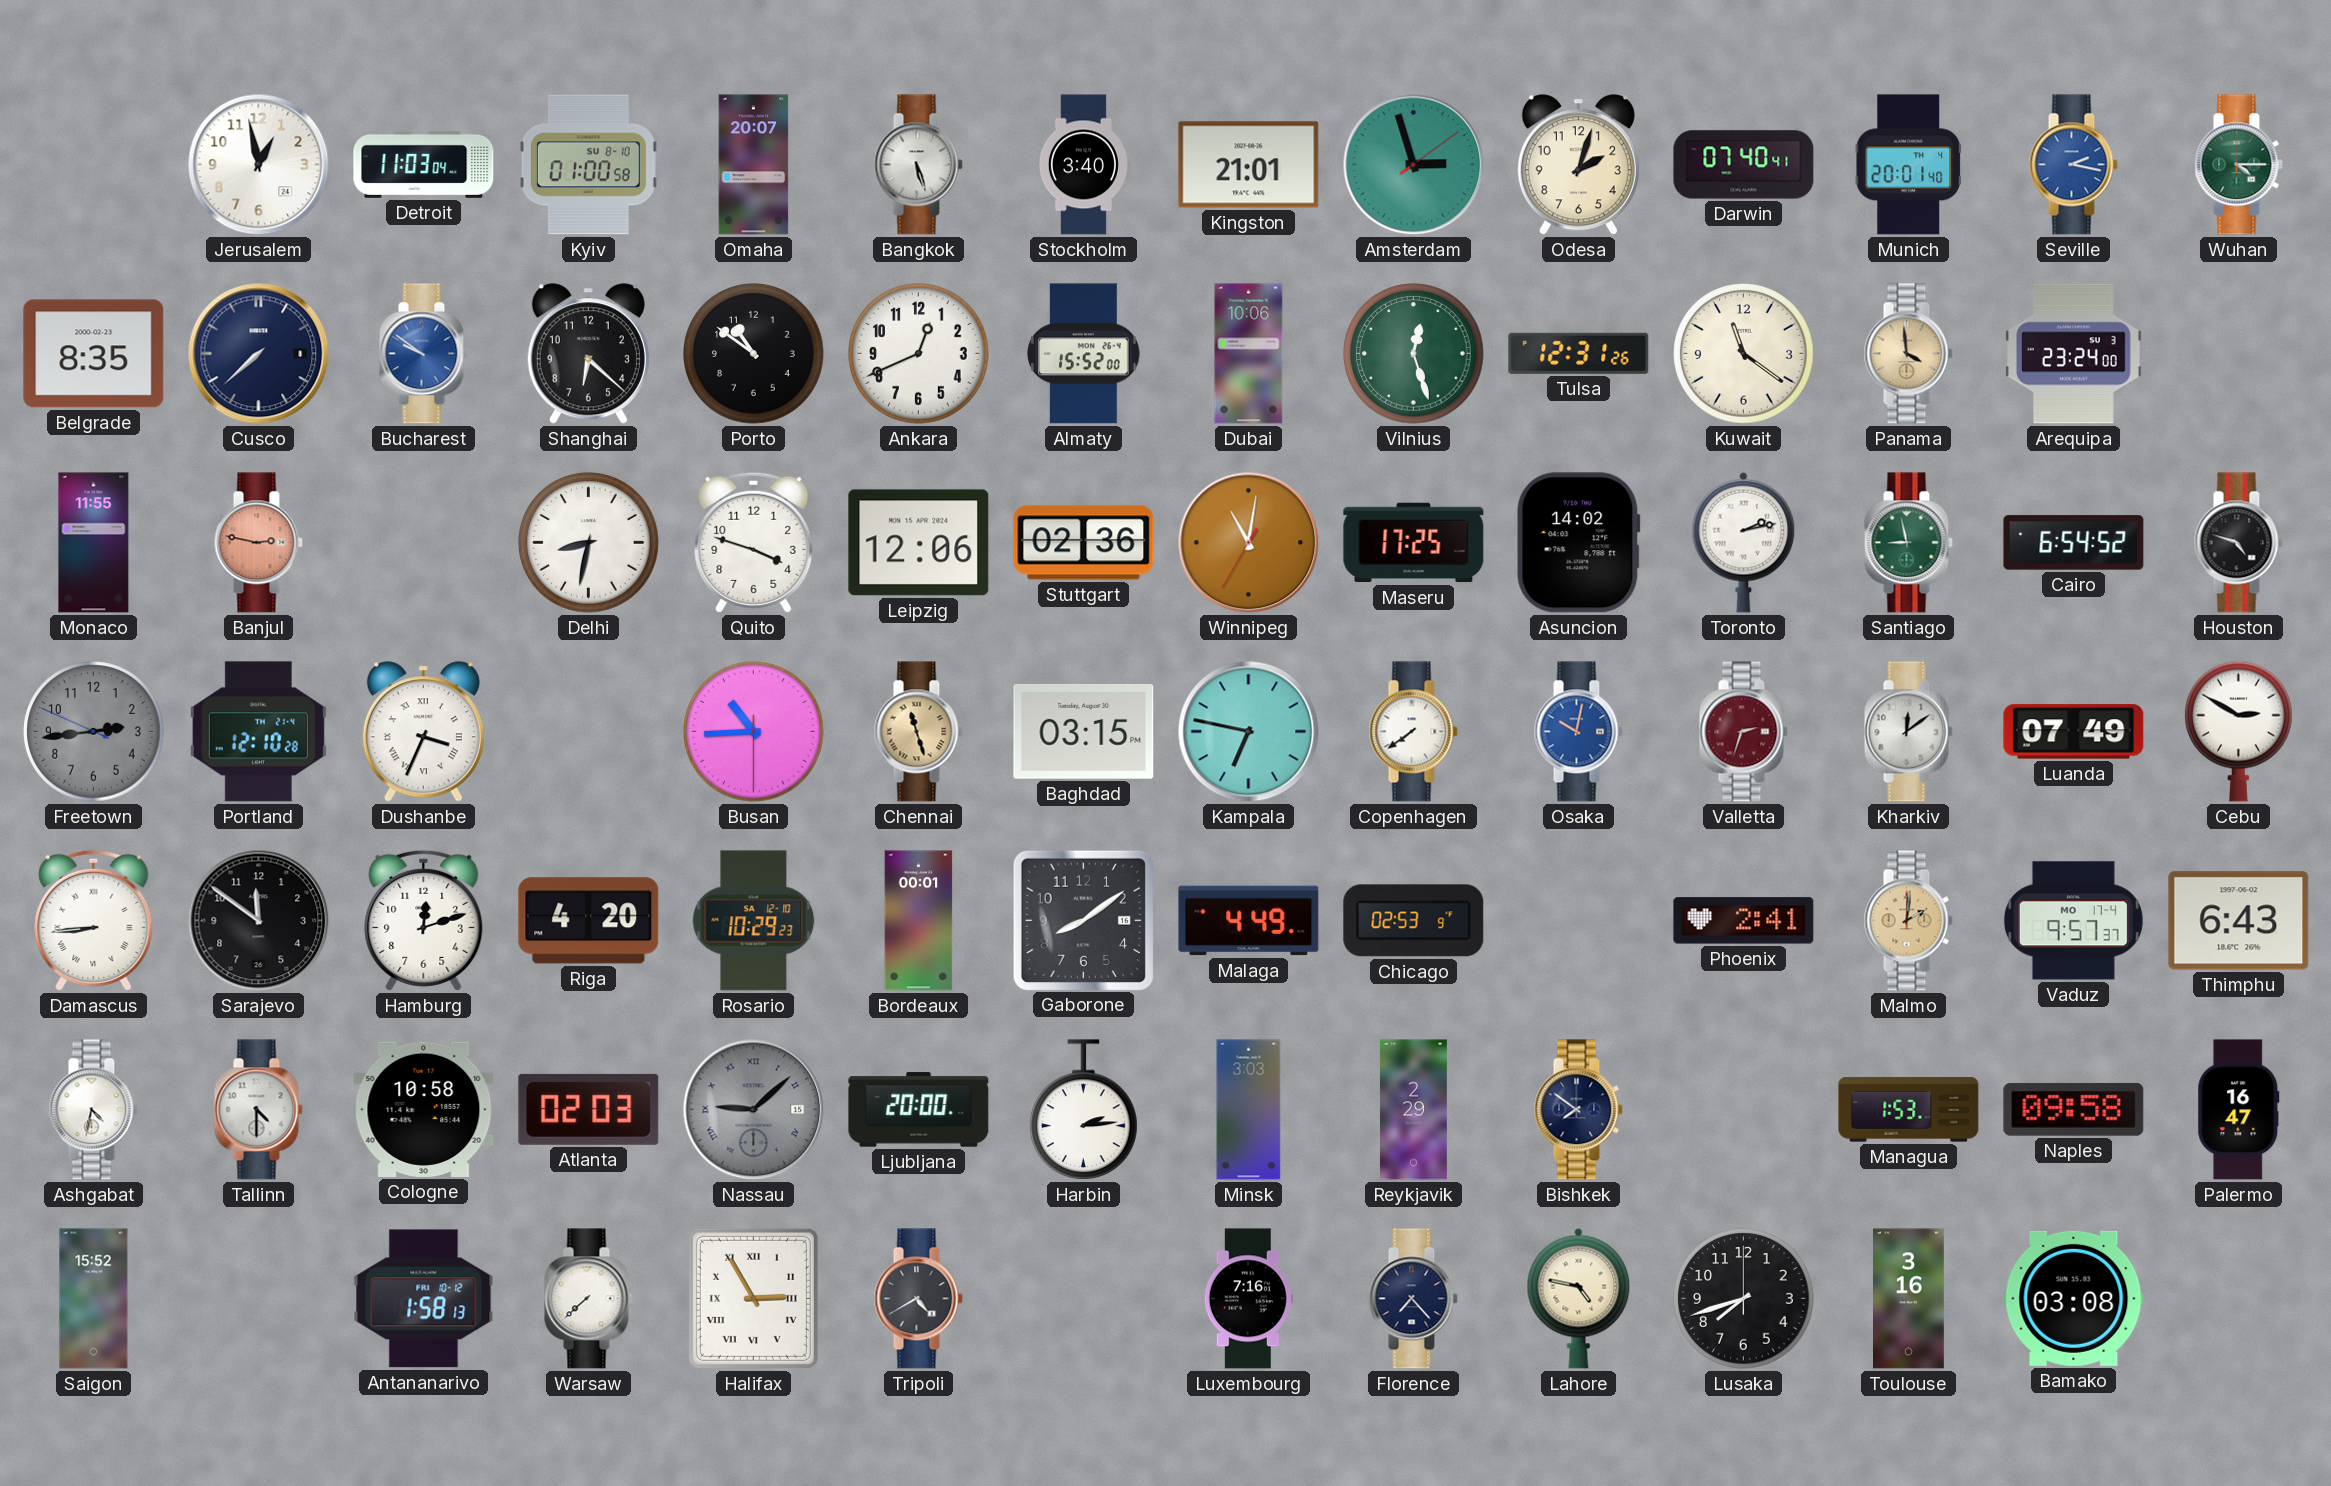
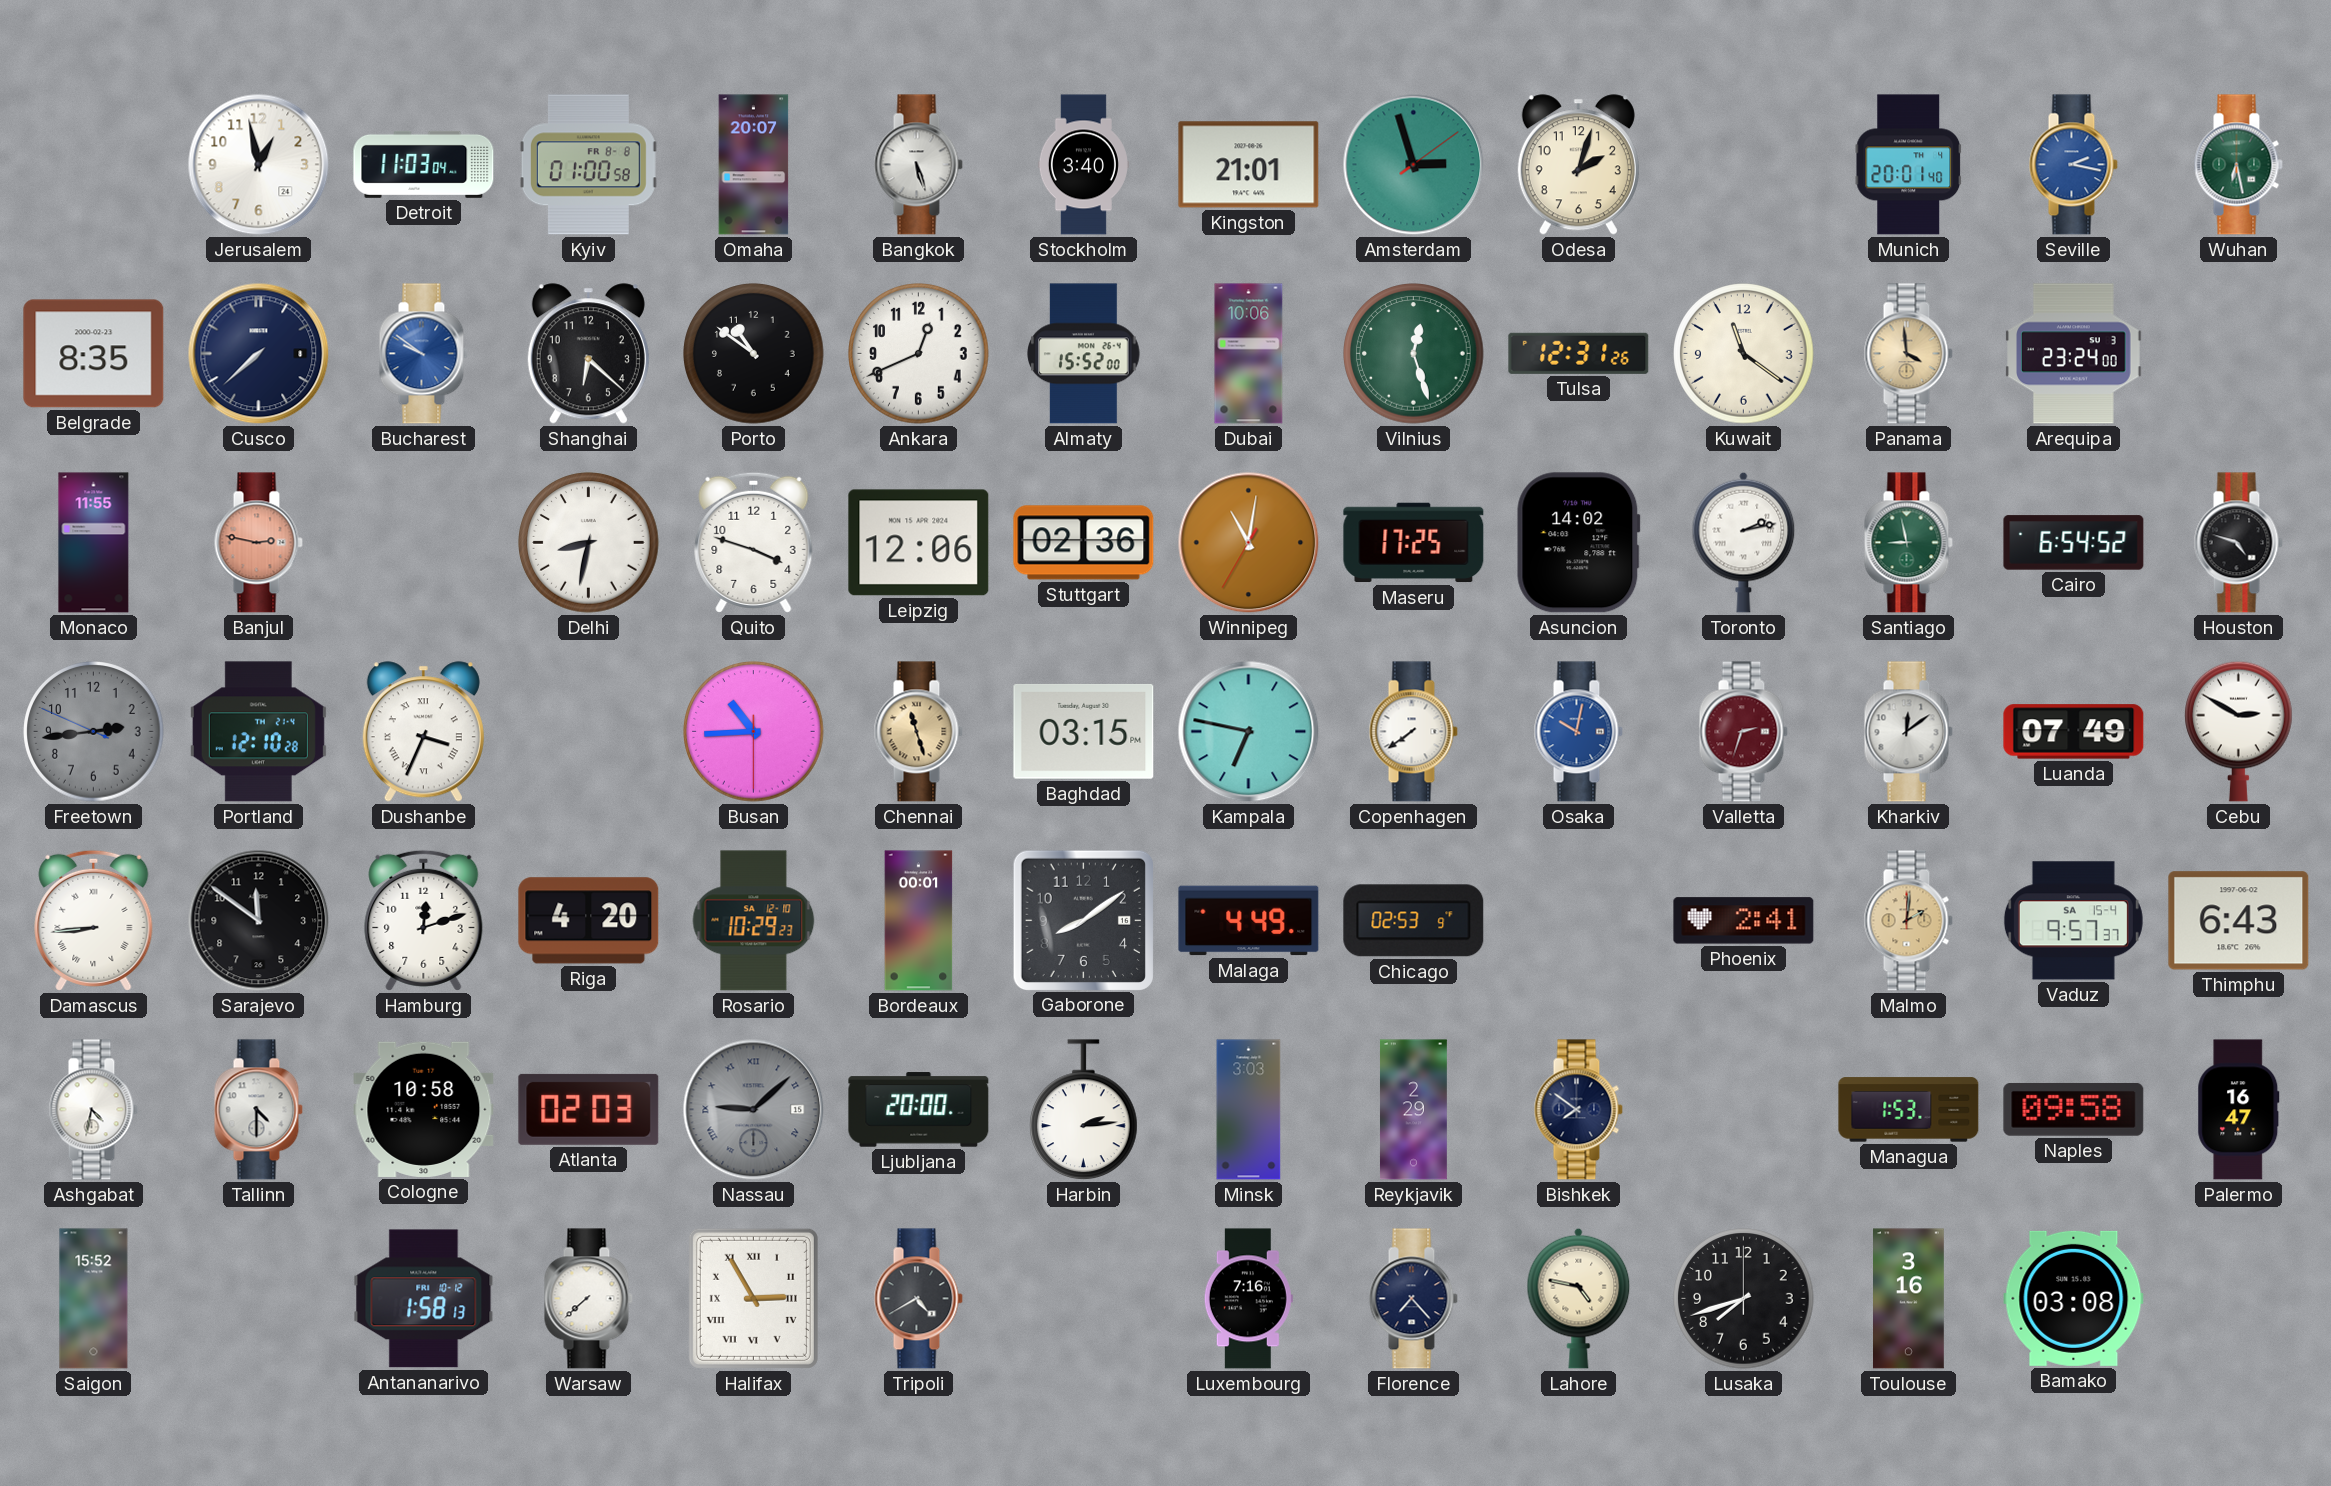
Kyiv date: SU 8-10 -> FR 8-8
Darwin: 07:40 -> none
Wuhan: 4:15 -> 6:28
Vaduz date: MO 17-4 -> SA 15-4
